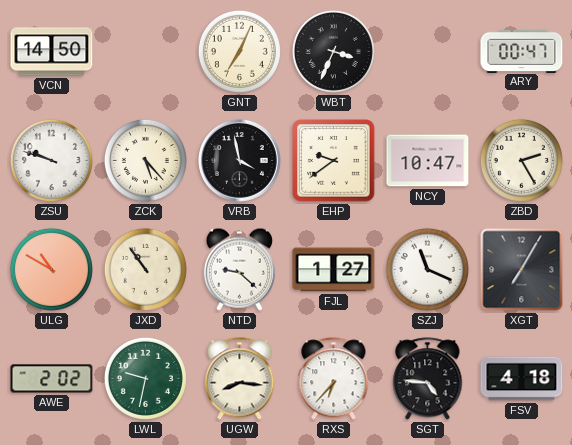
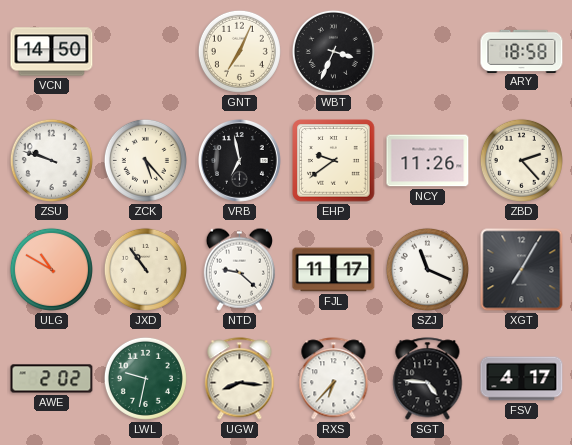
ARY: 00:47 -> 18:58
VRB: 3:58 -> 6:58
NCY: 10:47 -> 11:26
ZBD: 2:25 -> 2:23
FJL: 1:27 -> 11:17
FSV: 4:18 -> 4:17
